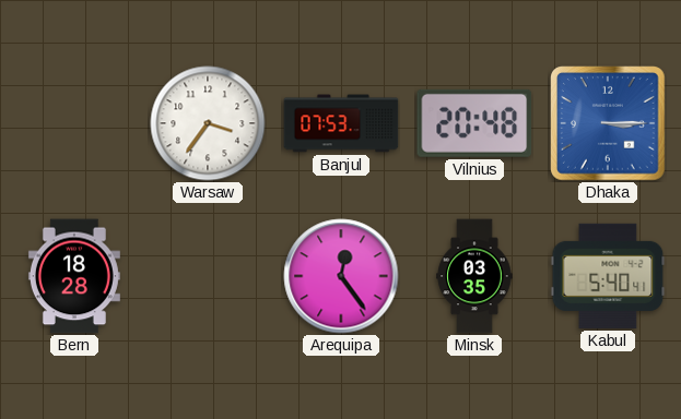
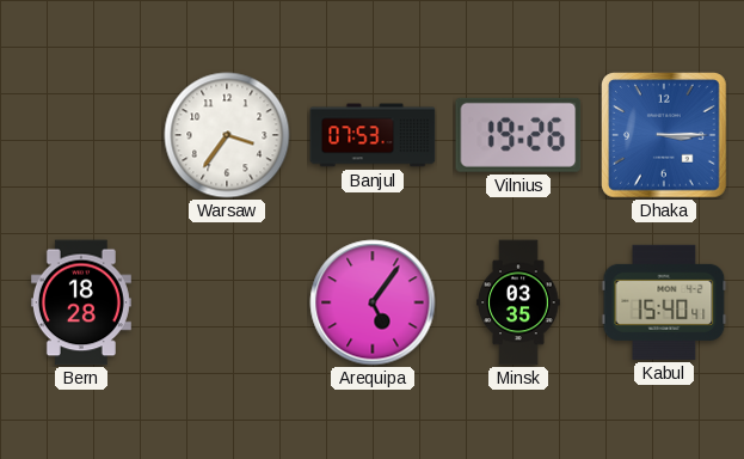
Vilnius: 20:48 -> 19:26
Arequipa: 12:24 -> 5:06
Kabul: 5:40 -> 15:40
